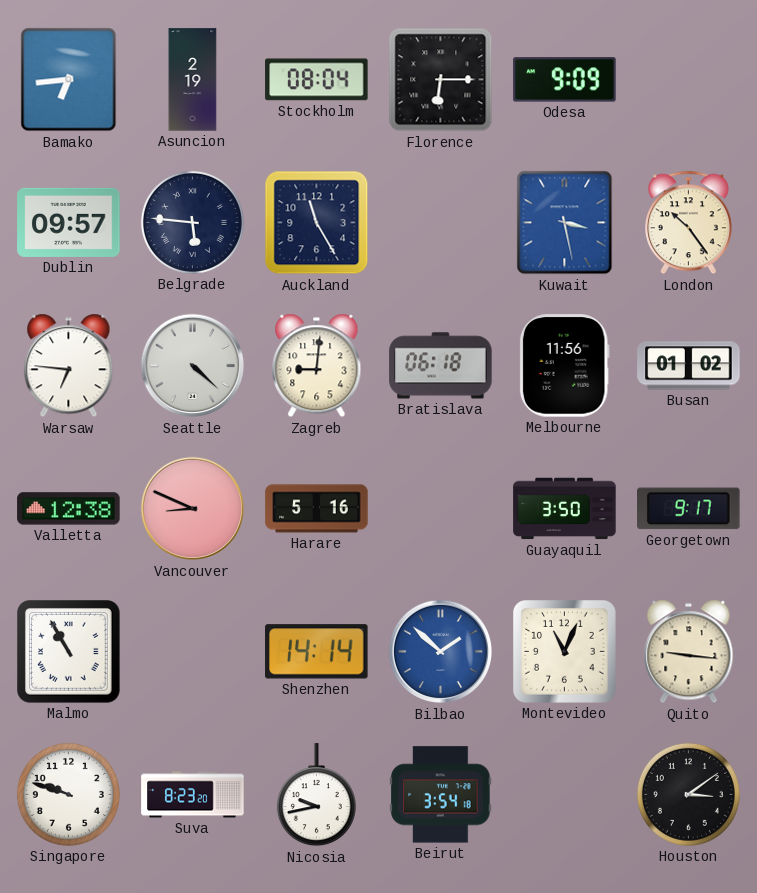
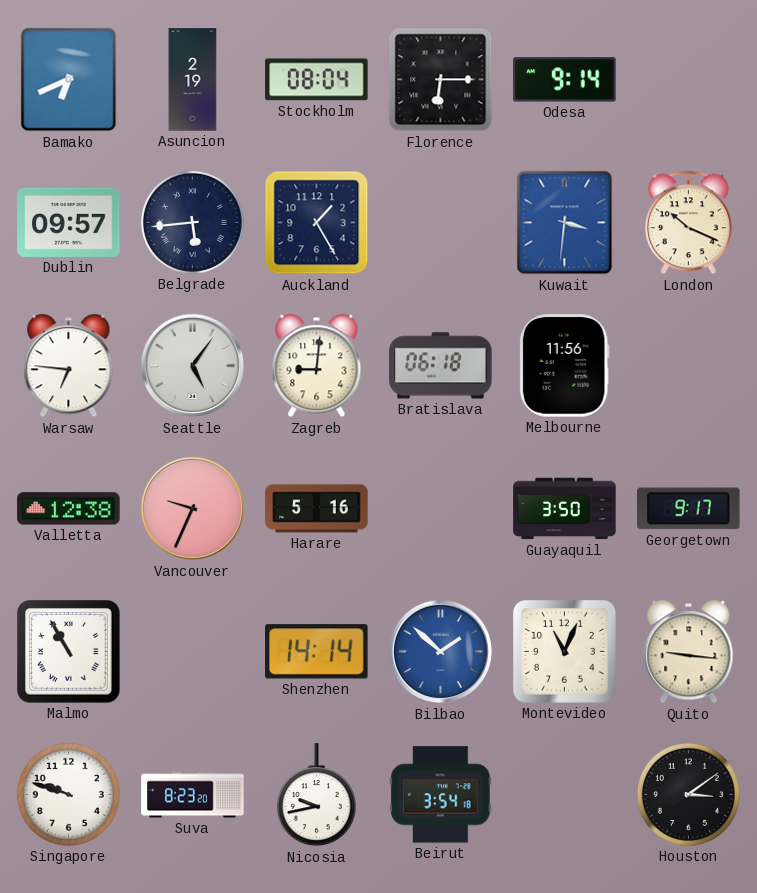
Bamako: 6:44 -> 6:41
Odesa: 9:09 -> 9:14
Belgrade: 5:46 -> 5:44
Auckland: 11:25 -> 1:25
Kuwait: 3:28 -> 3:31
London: 10:24 -> 10:19
Seattle: 4:22 -> 5:06
Busan: 01:02 -> none
Vancouver: 8:49 -> 9:34
